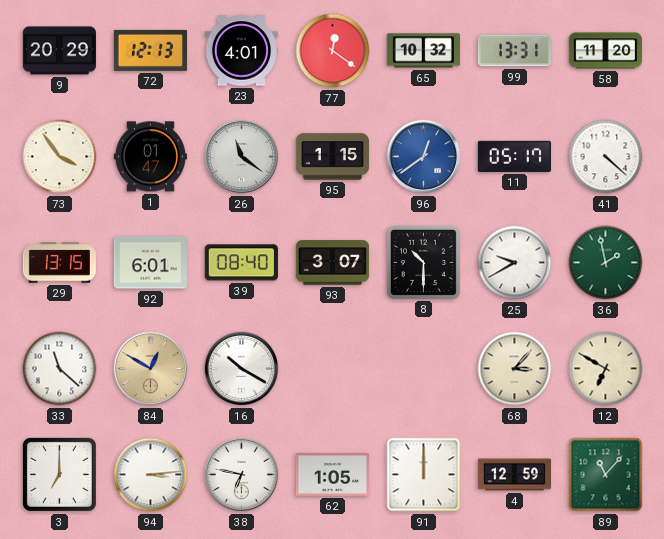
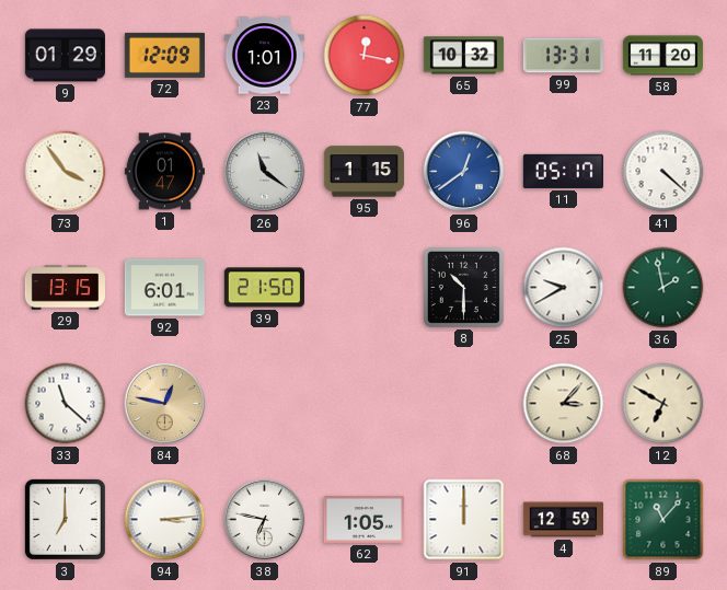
9: 20:29 -> 01:29
72: 12:13 -> 12:09
23: 4:01 -> 1:01
77: 12:21 -> 12:17
39: 08:40 -> 21:50
93: 3:07 -> none
84: 12:50 -> 12:47
16: 10:20 -> none
